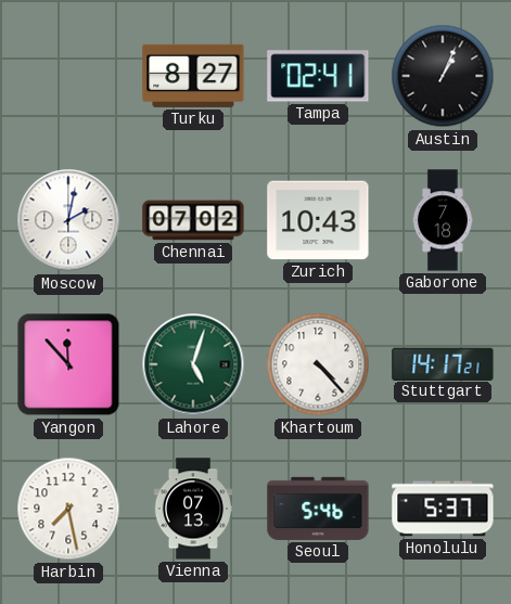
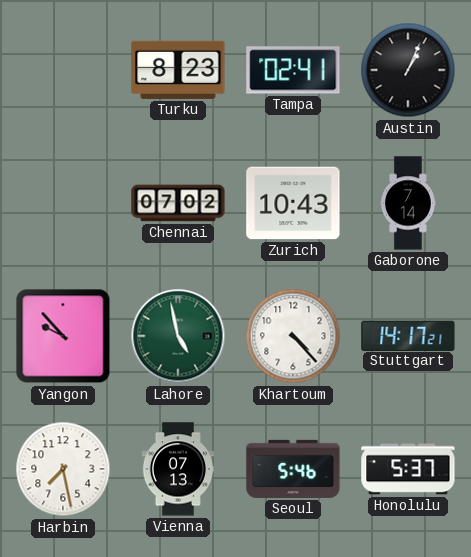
Turku: 8:27 -> 8:23
Moscow: 2:02 -> none
Gaborone: 7:18 -> 7:14
Yangon: 11:53 -> 9:53
Lahore: 5:03 -> 4:58
